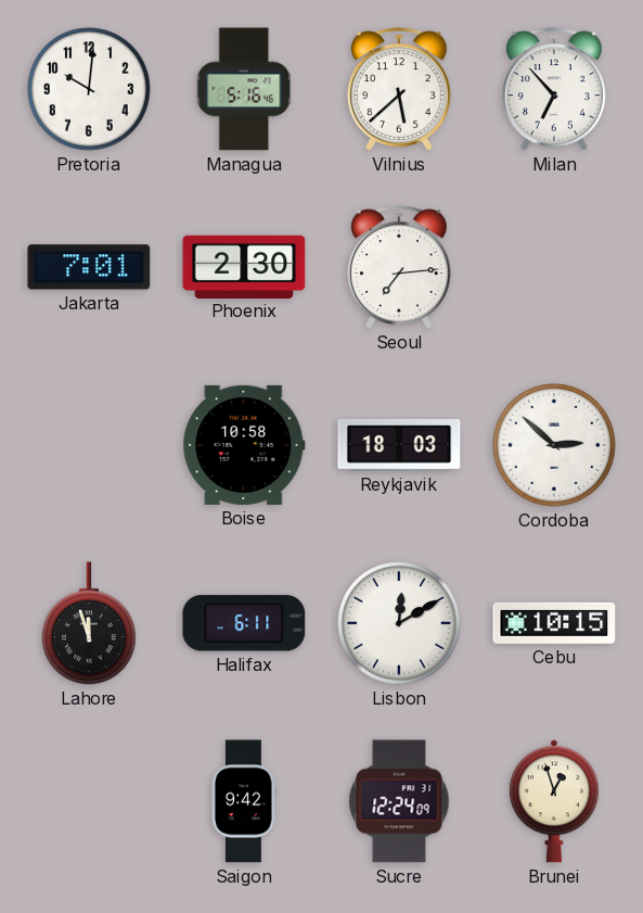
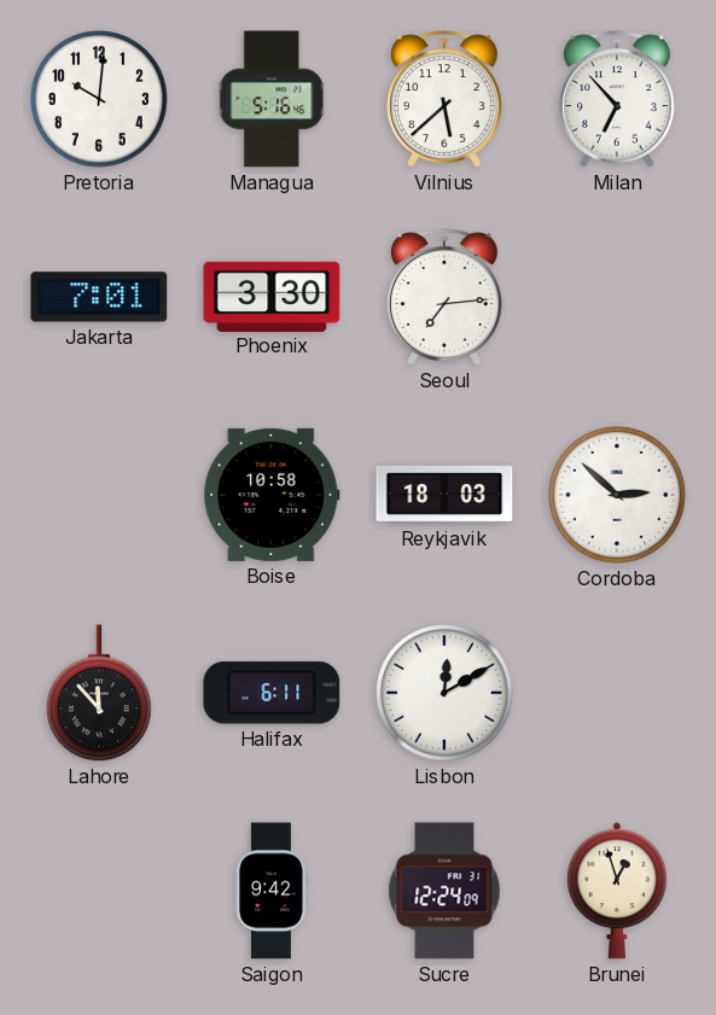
Phoenix: 2:30 -> 3:30
Lahore: 11:57 -> 11:53
Cebu: 10:15 -> none
